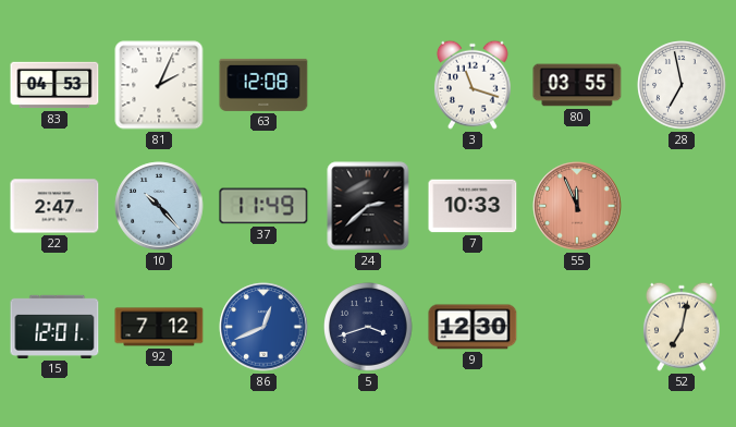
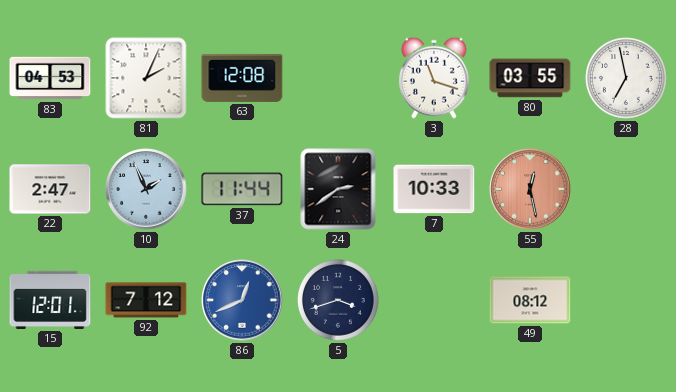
10: 10:23 -> 1:56
37: 11:49 -> 11:44
24: 2:38 -> 2:39
55: 11:56 -> 12:28
9: 12:30 -> none
49: none -> 08:12
52: 7:02 -> none
